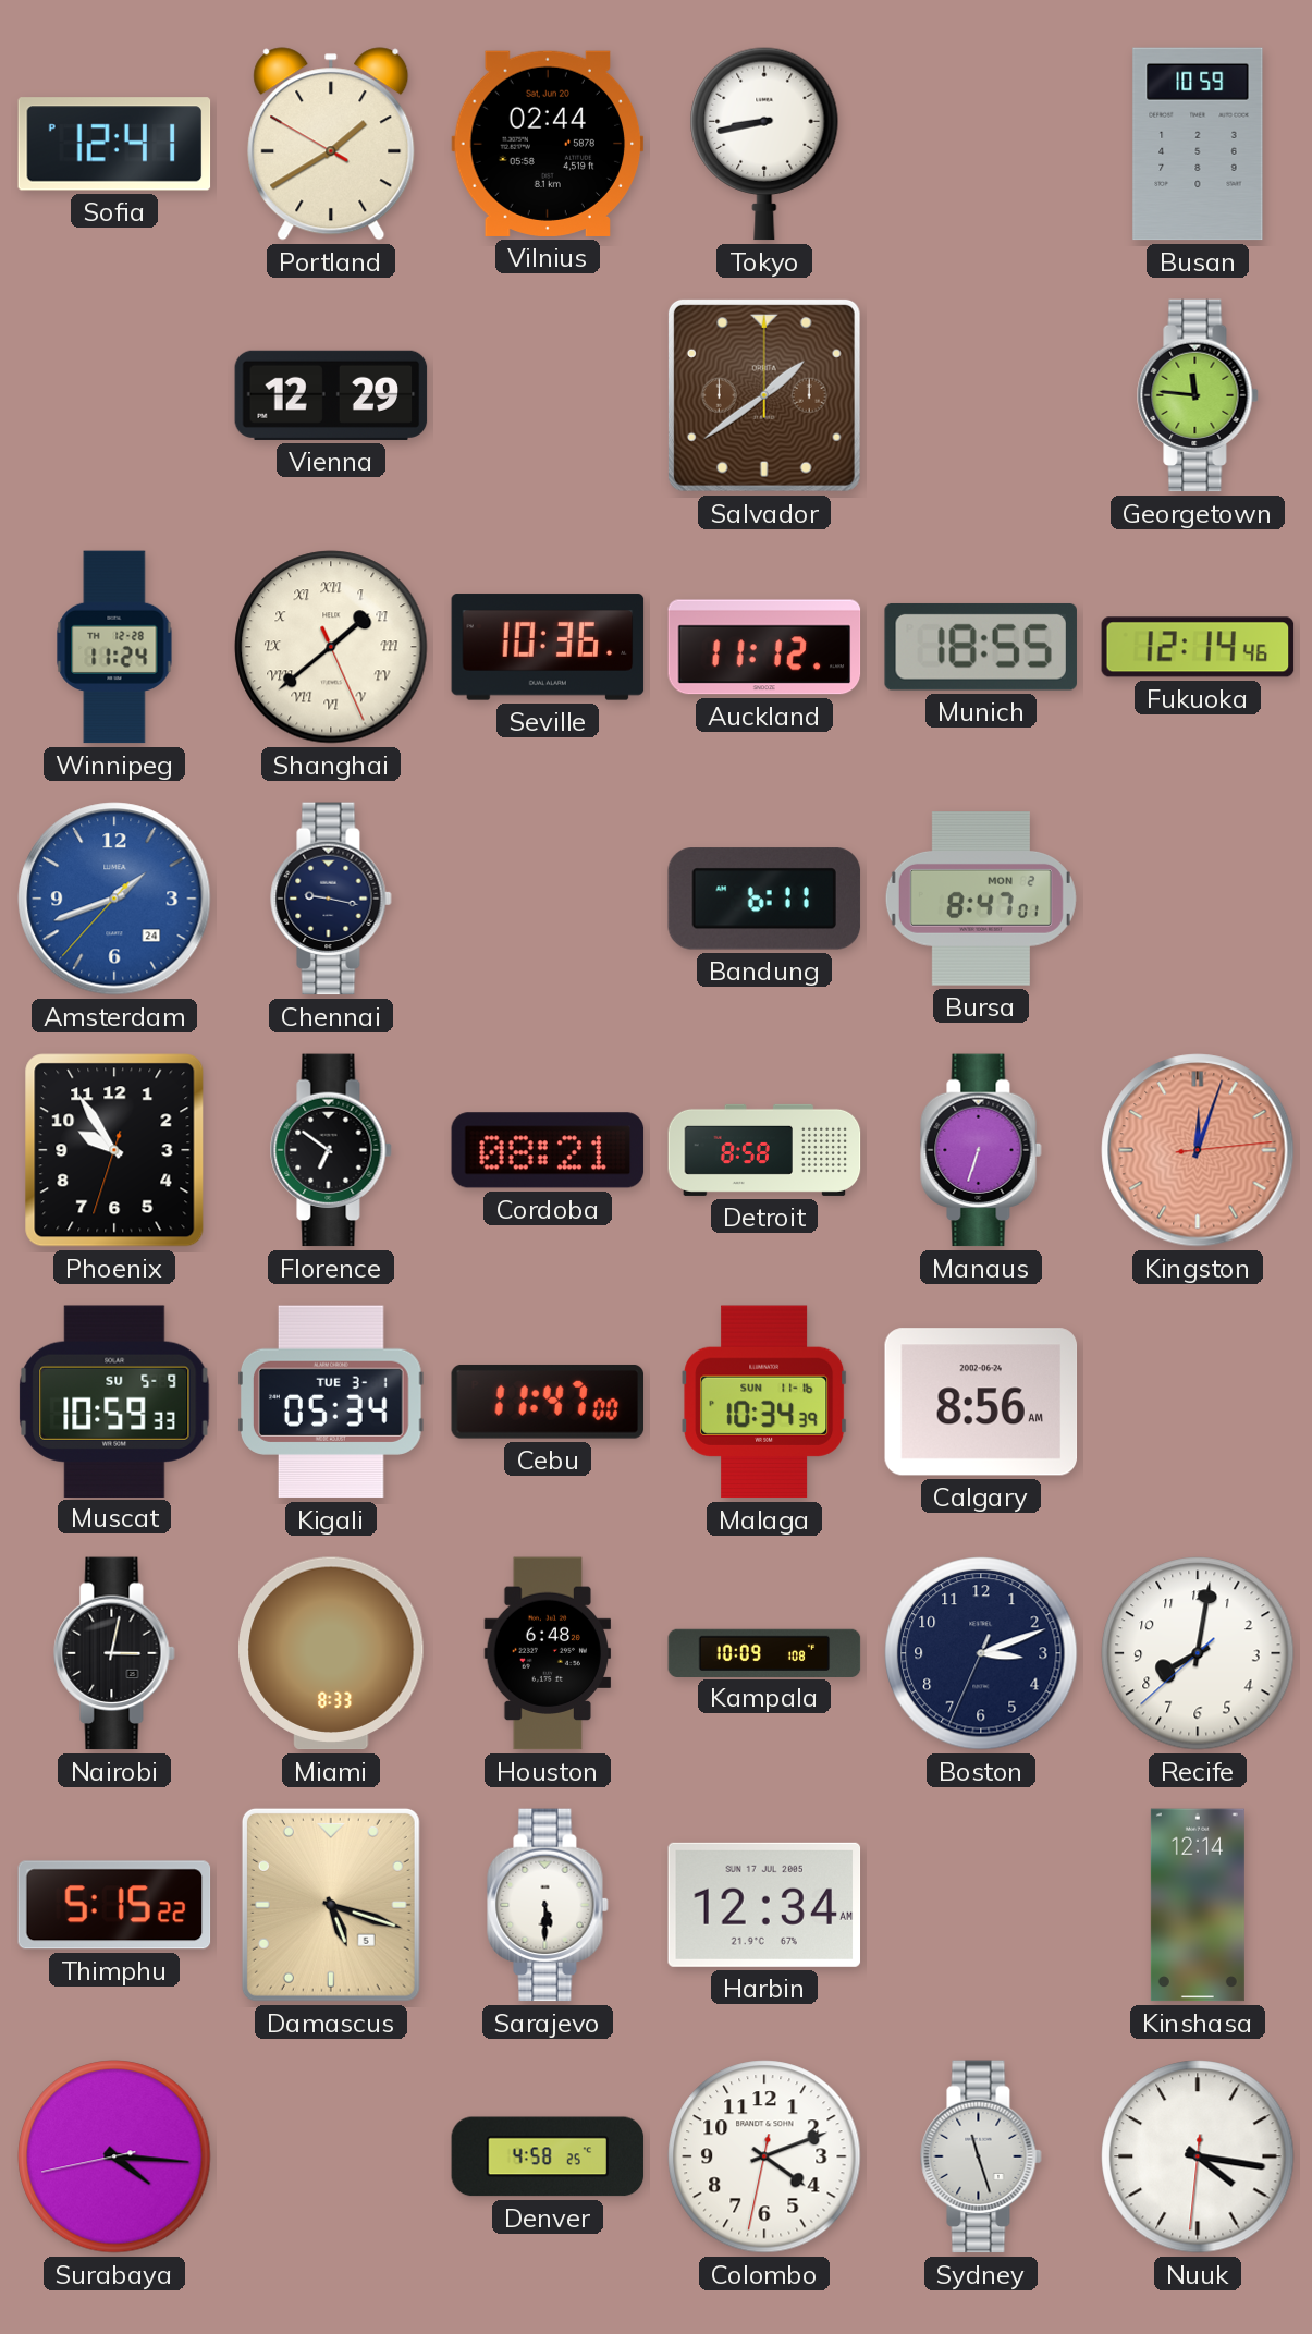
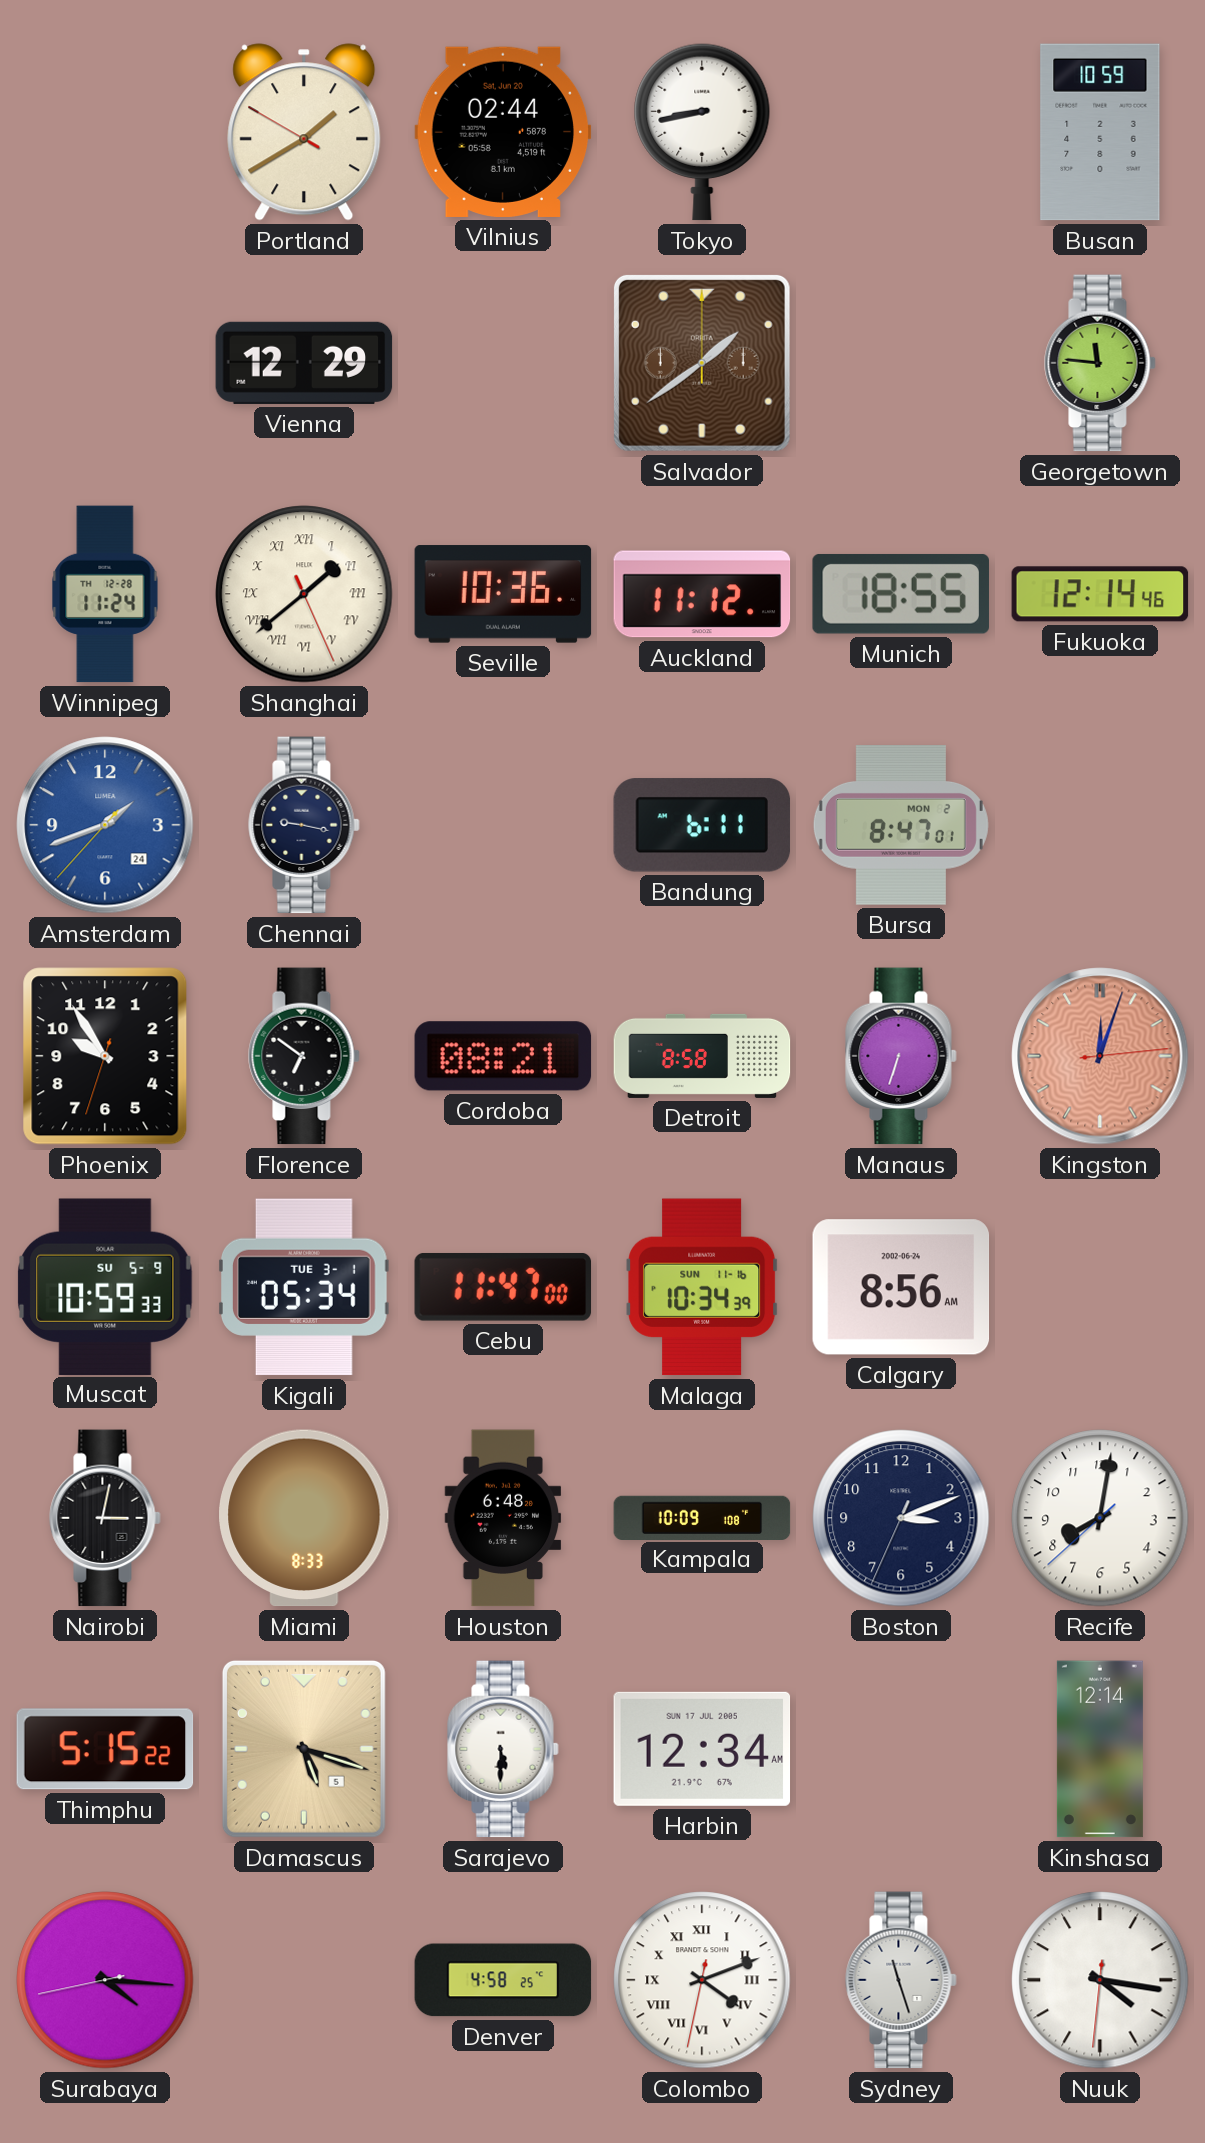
Sofia: 12:41 -> none
Colombo numerals: Arabic -> Roman
